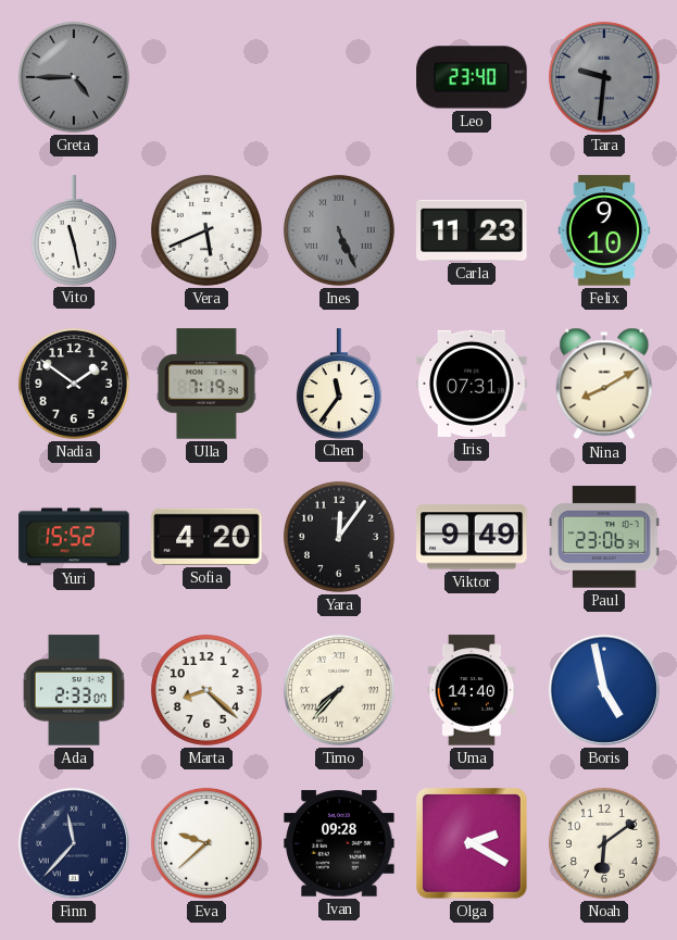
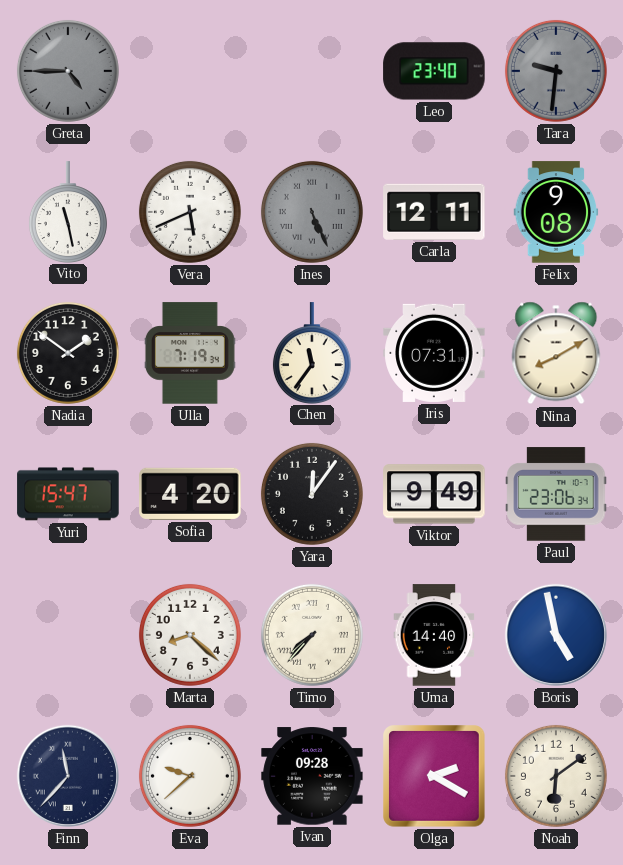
Carla: 11:23 -> 12:11
Felix: 9:10 -> 9:08
Yuri: 15:52 -> 15:47
Ada: 2:33 -> none
